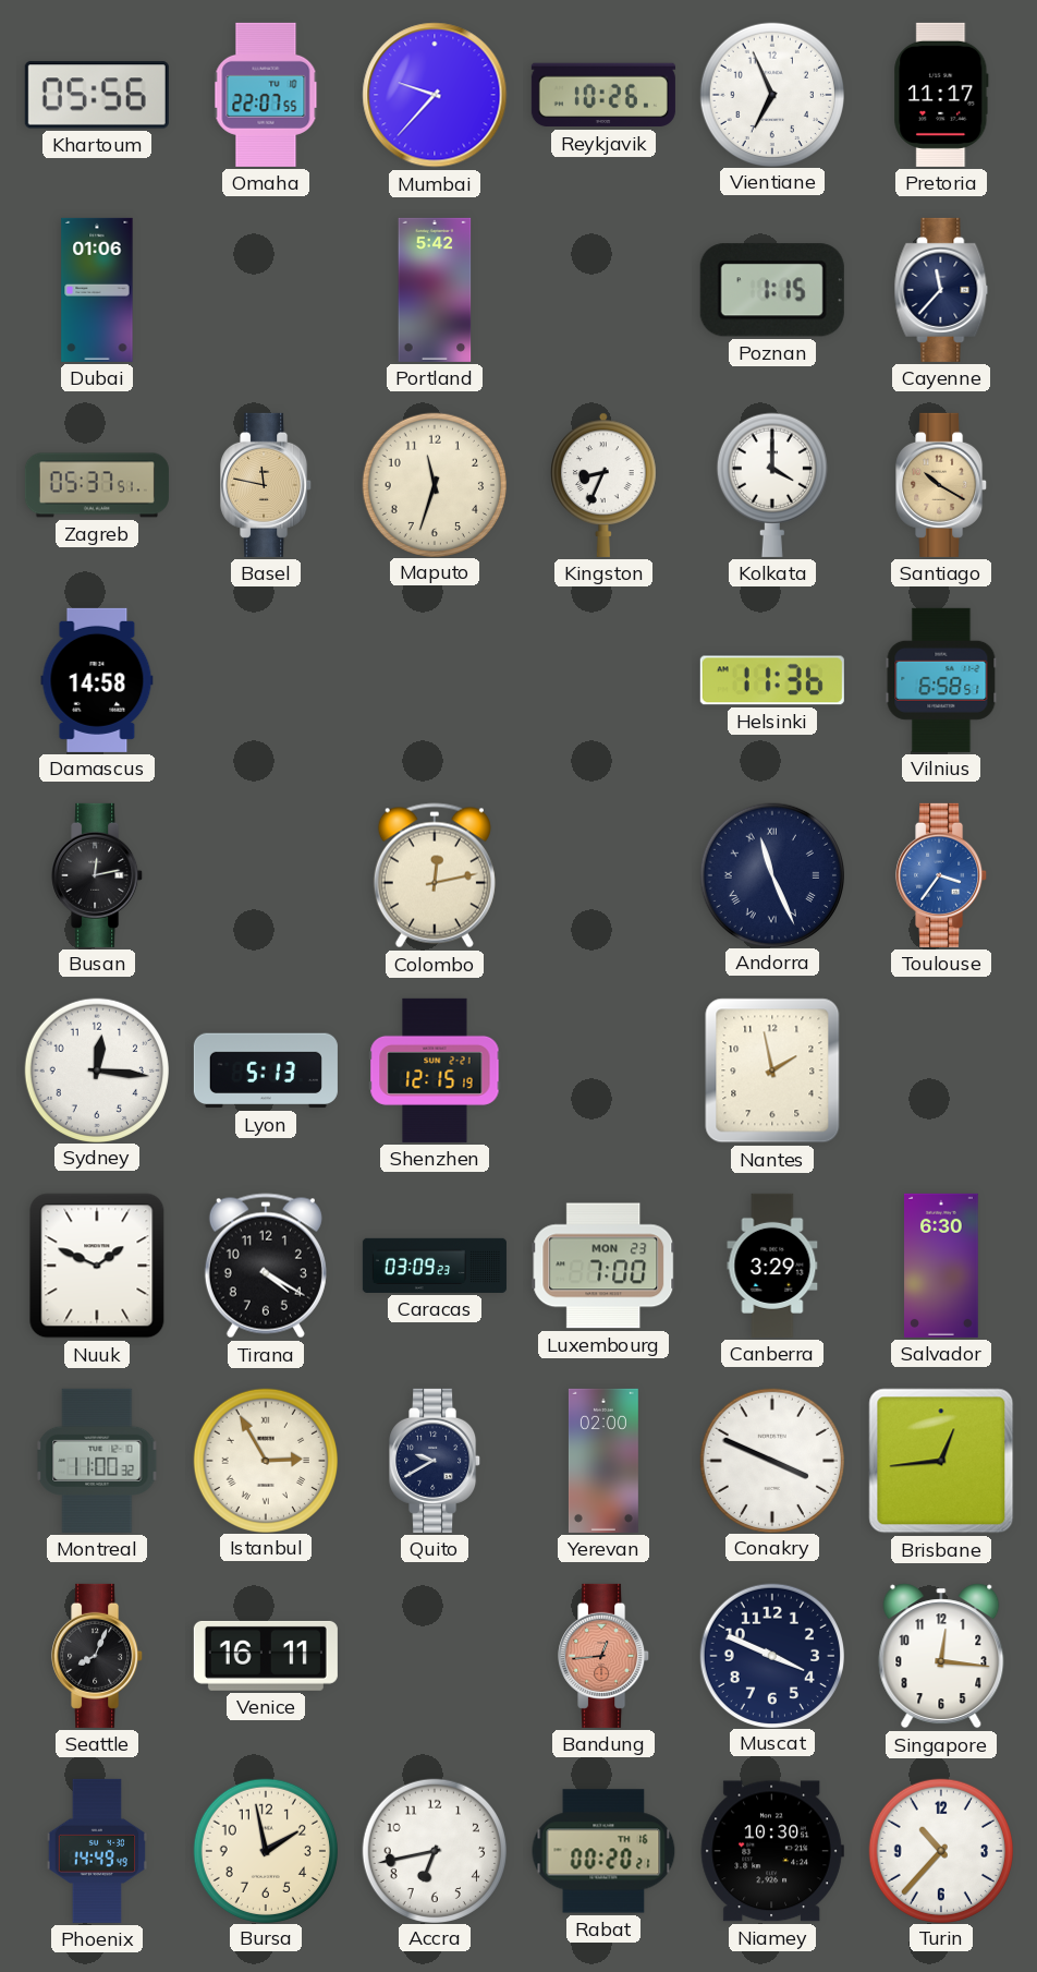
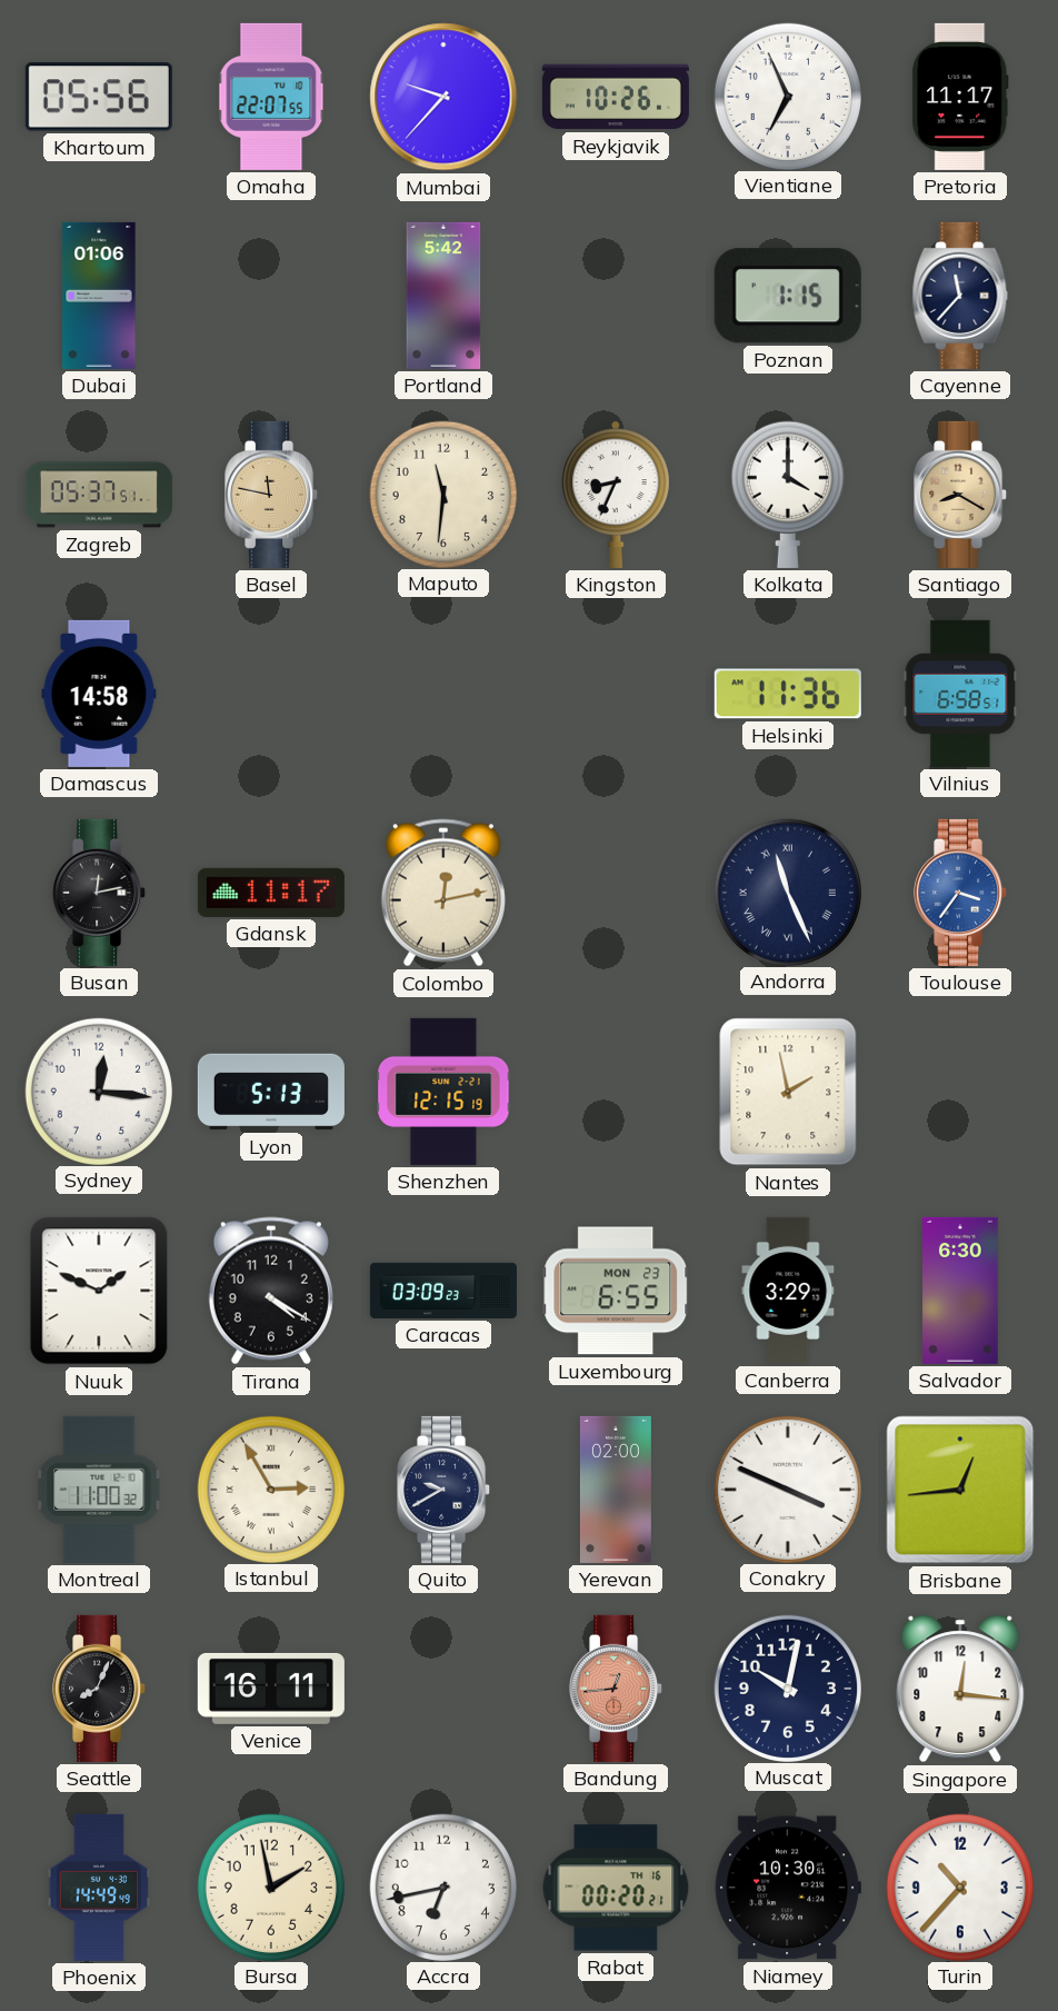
Maputo: 11:33 -> 11:31
Santiago: 10:20 -> 8:20
Gdansk: none -> 11:17
Luxembourg: 7:00 -> 6:55
Muscat: 3:49 -> 10:02
